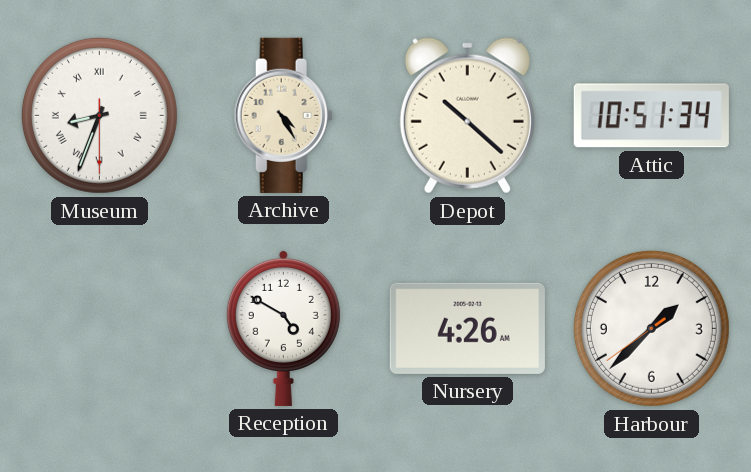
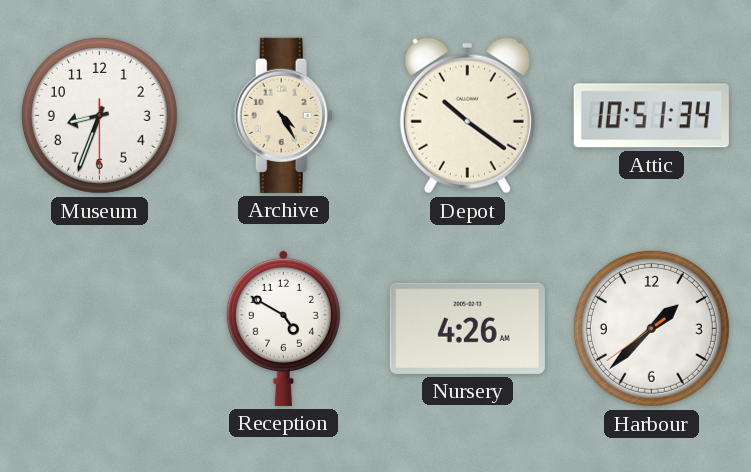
Museum numerals: Roman -> Arabic
Depot: 10:22 -> 10:21
